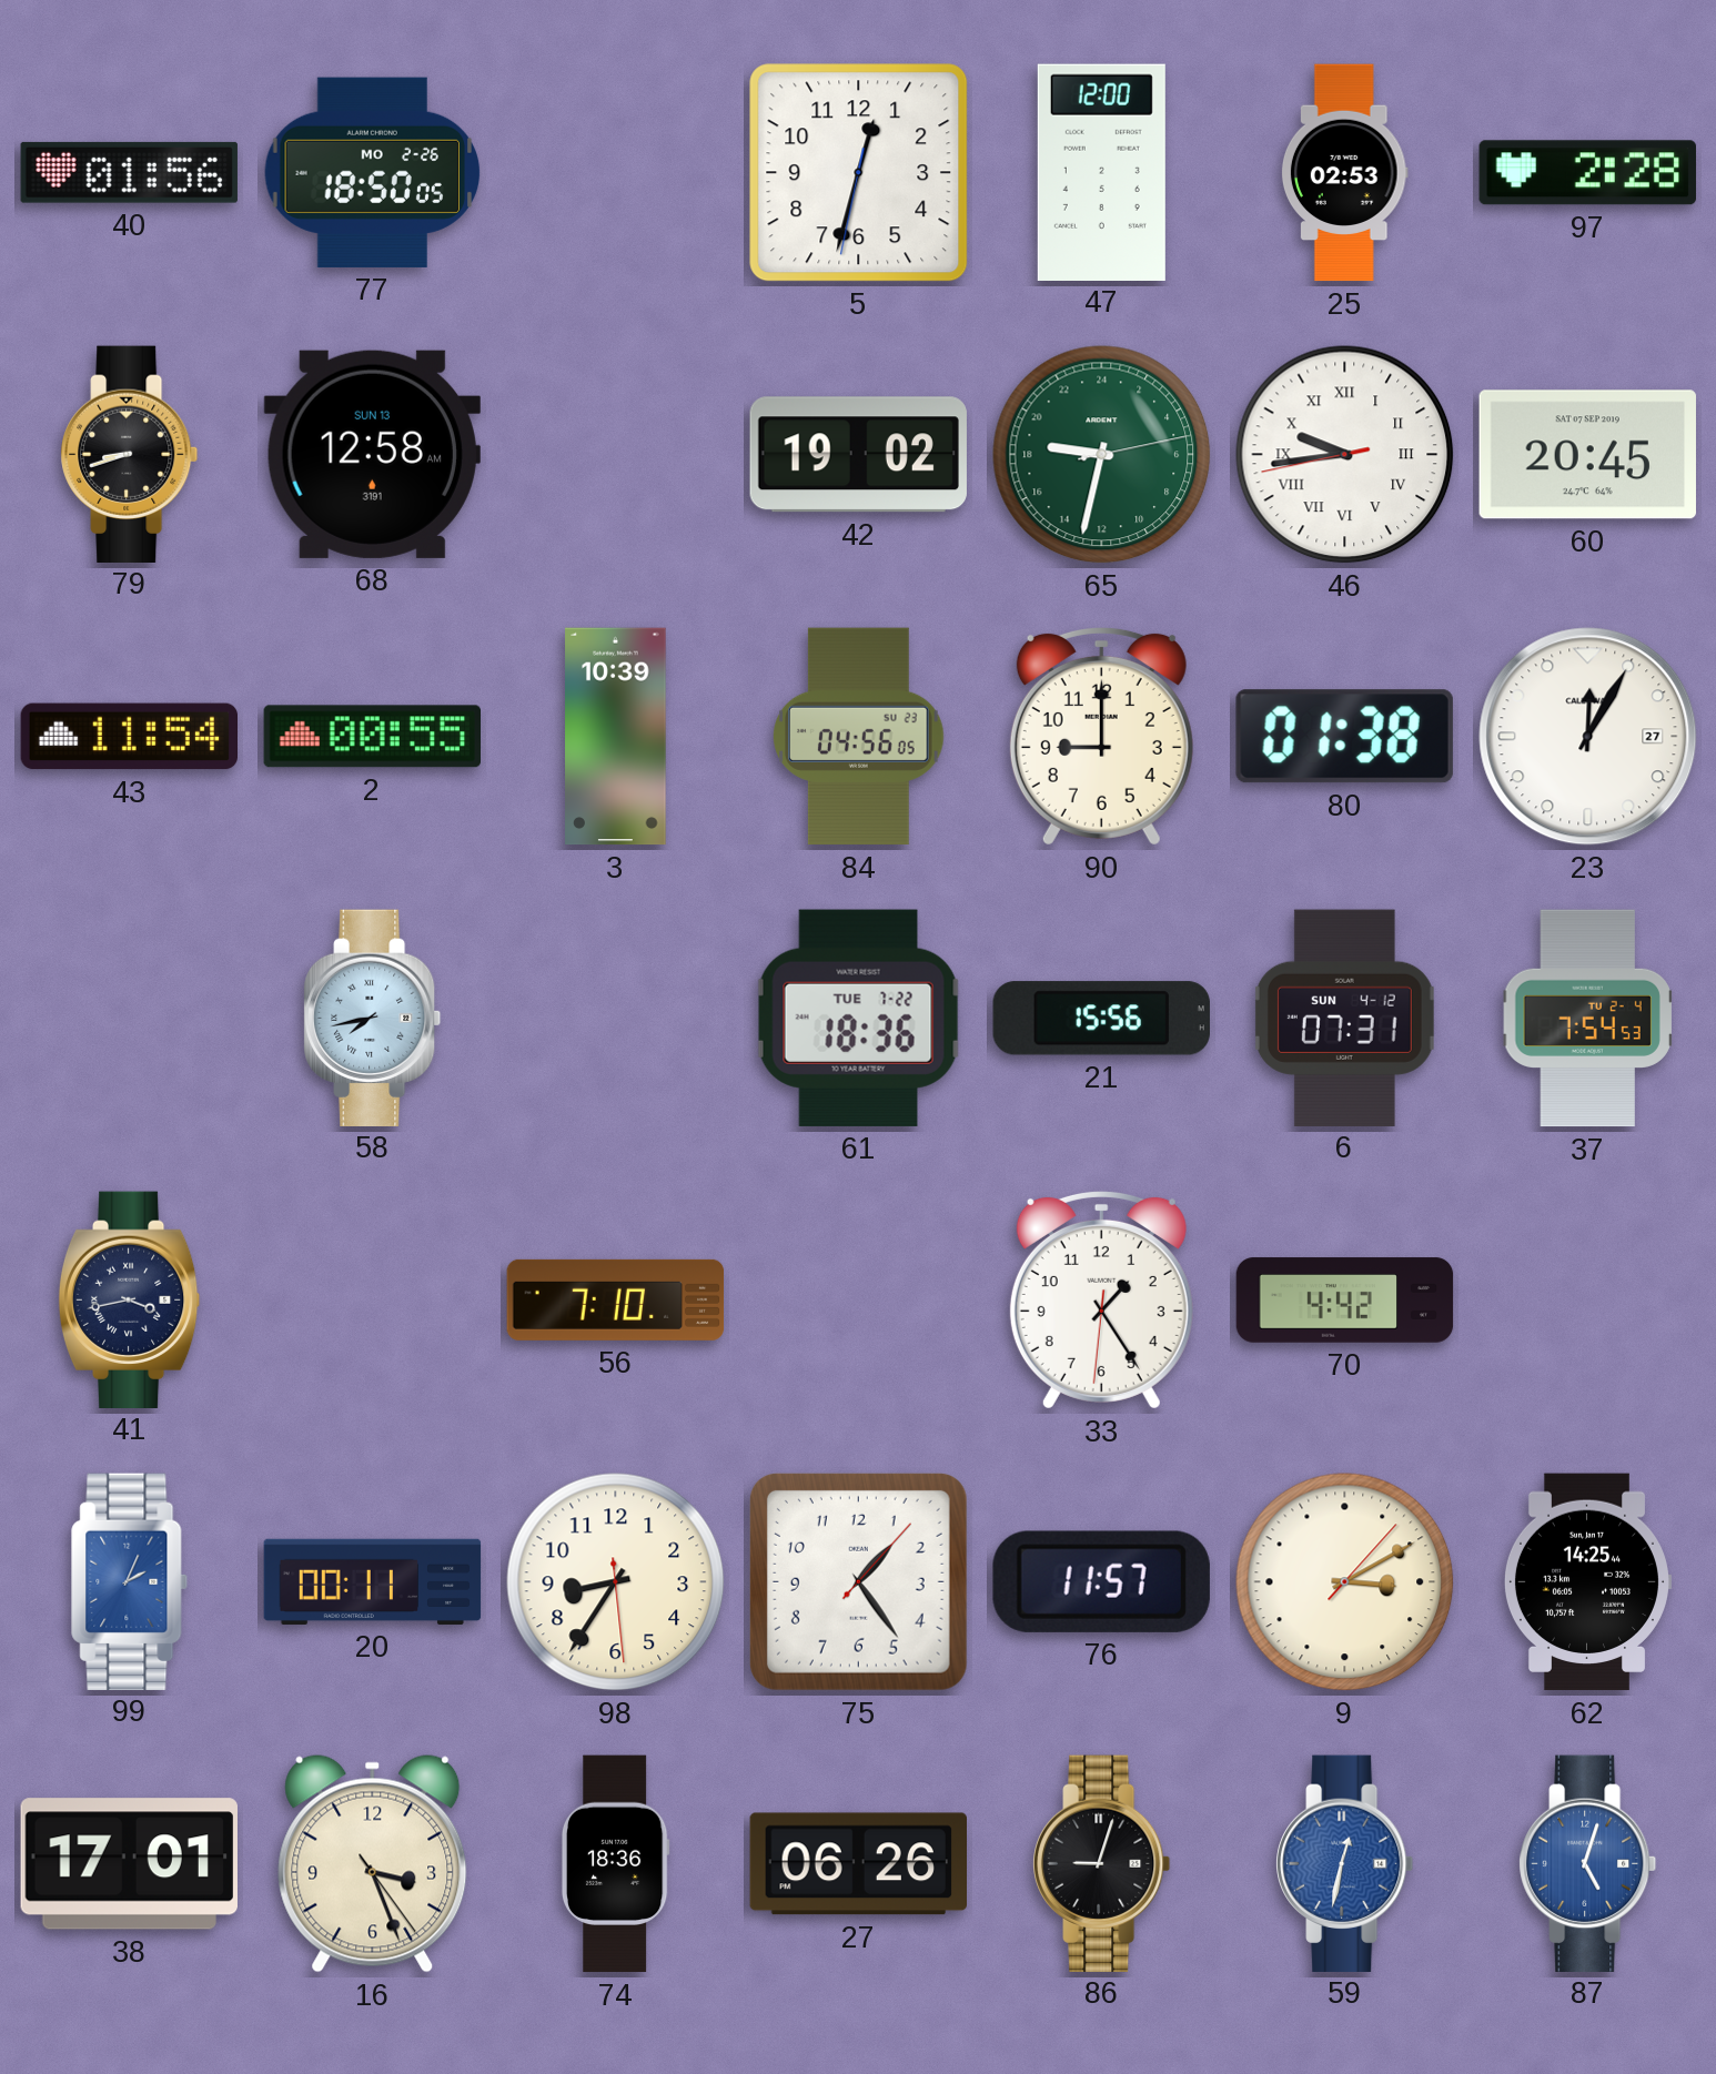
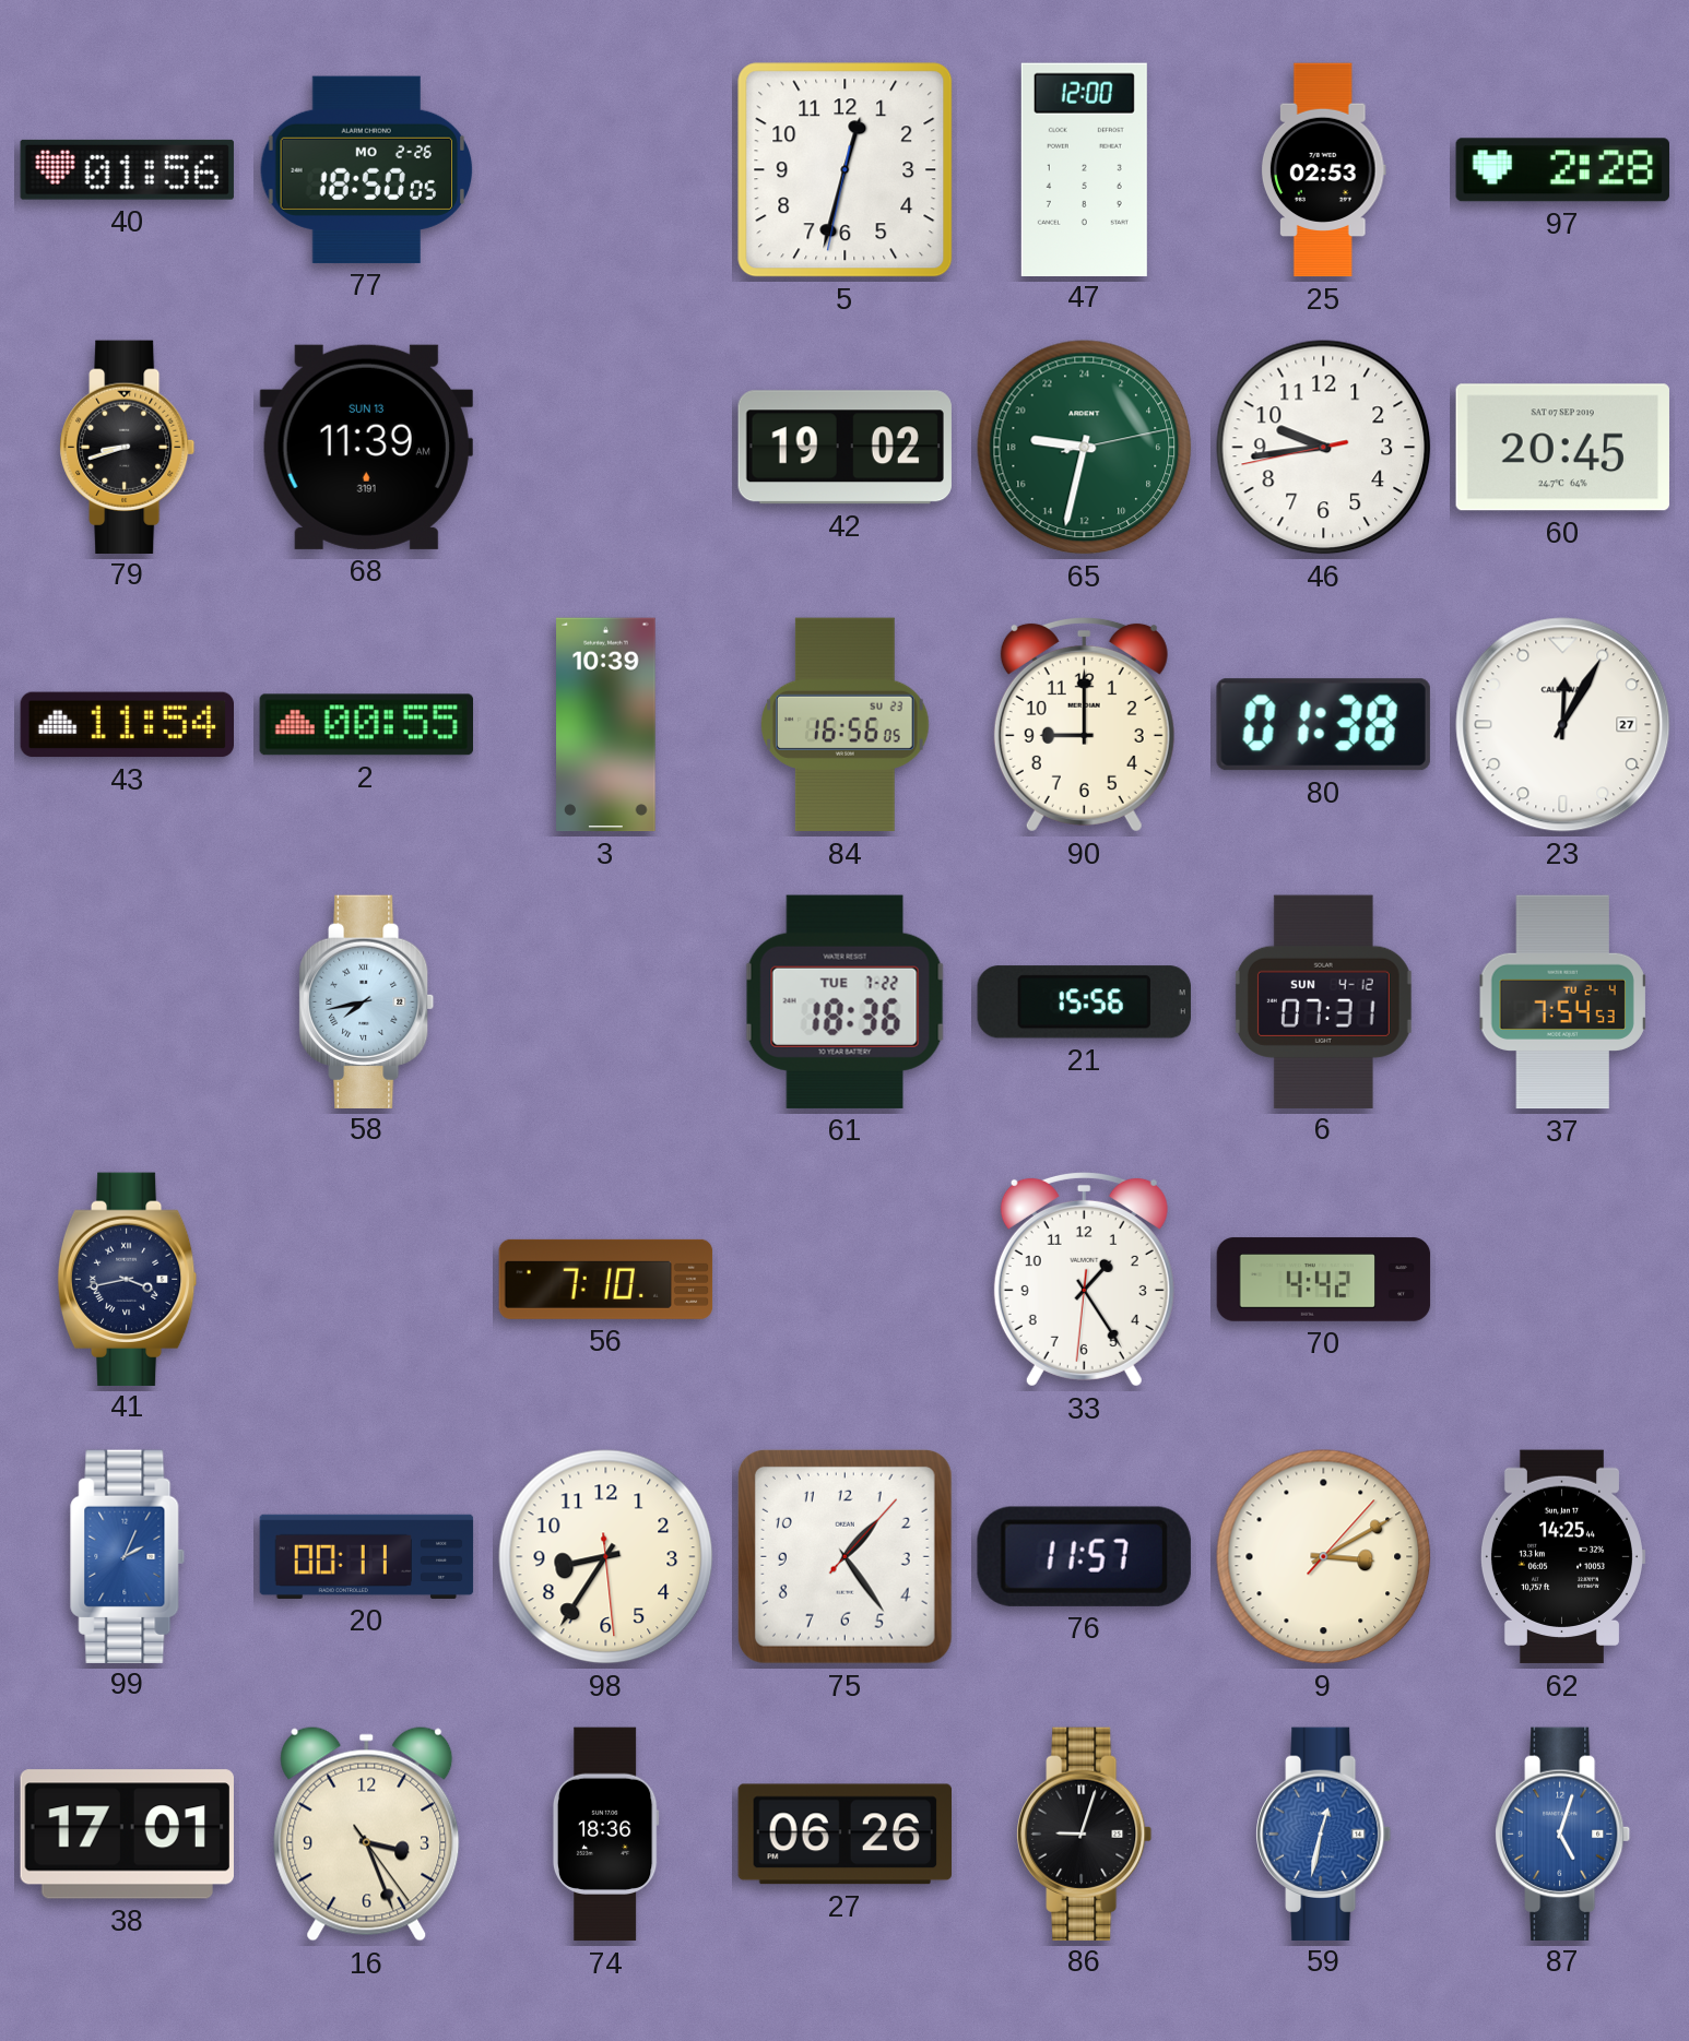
68: 12:58 -> 11:39
46 numerals: Roman -> Arabic
84: 04:56 -> 16:56
